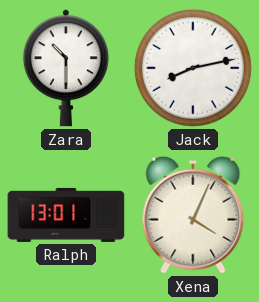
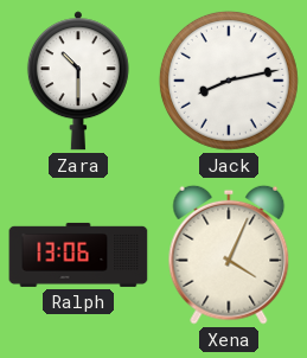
Ralph: 13:01 -> 13:06
